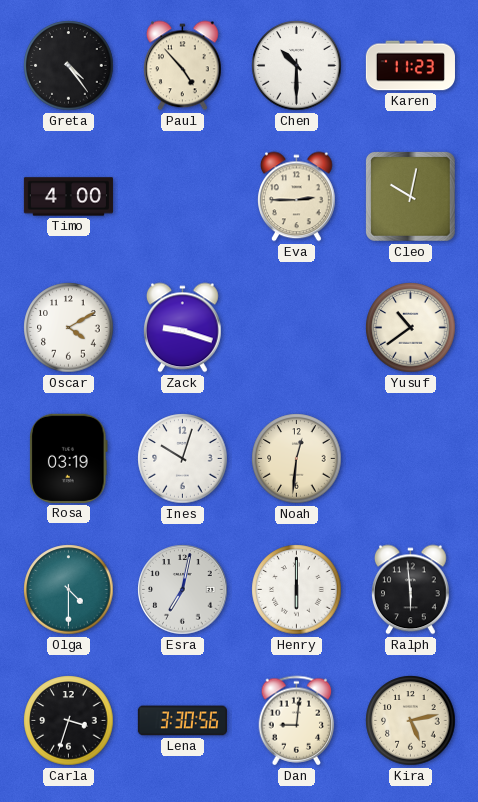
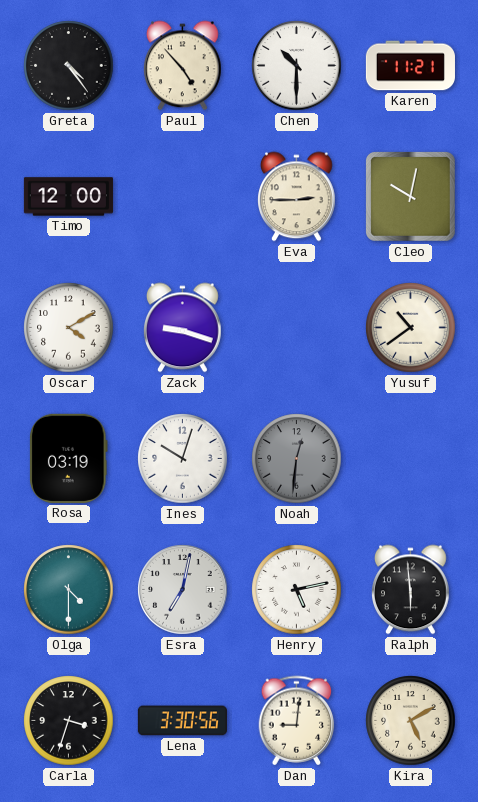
Karen: 11:23 -> 11:21
Timo: 4:00 -> 12:00
Noah dial: cream -> grey
Henry: 6:00 -> 5:13
Kira: 5:13 -> 5:10
